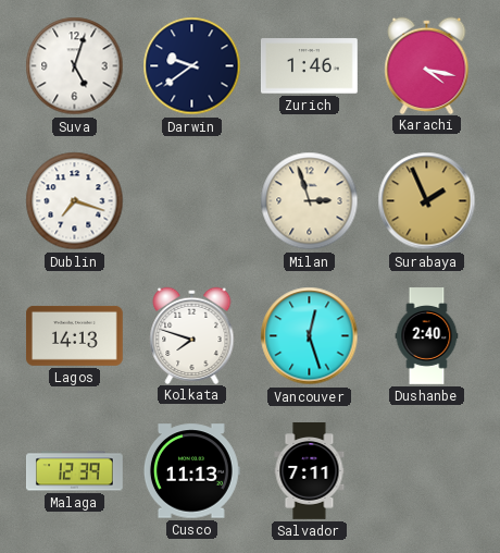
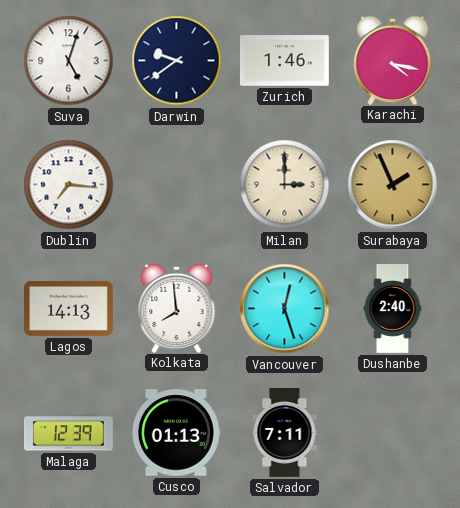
Dublin: 7:18 -> 7:16
Milan: 2:57 -> 3:00
Kolkata: 7:48 -> 7:59
Cusco: 11:13 -> 01:13
